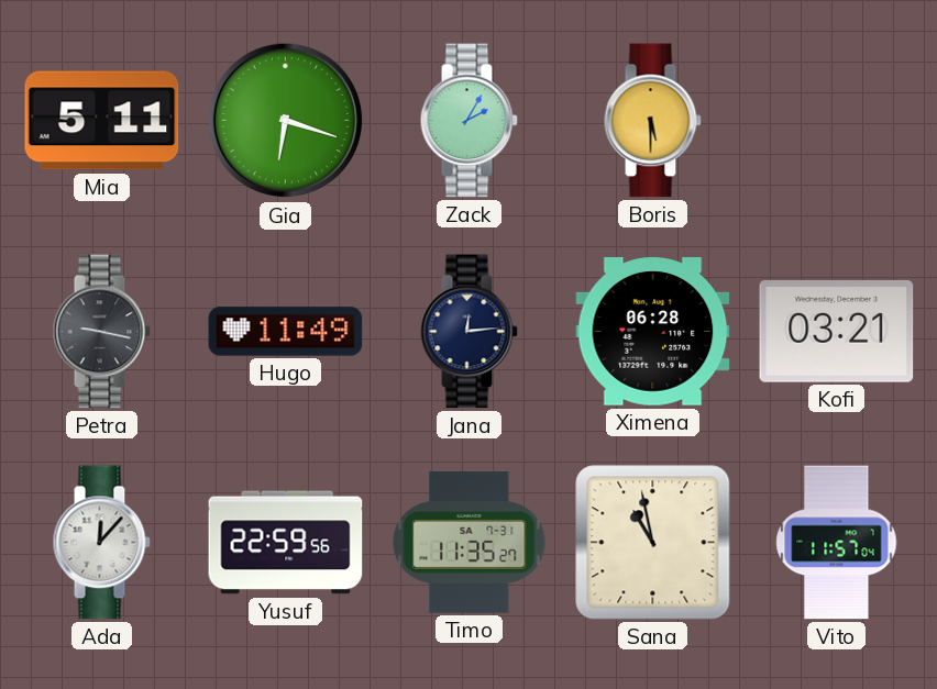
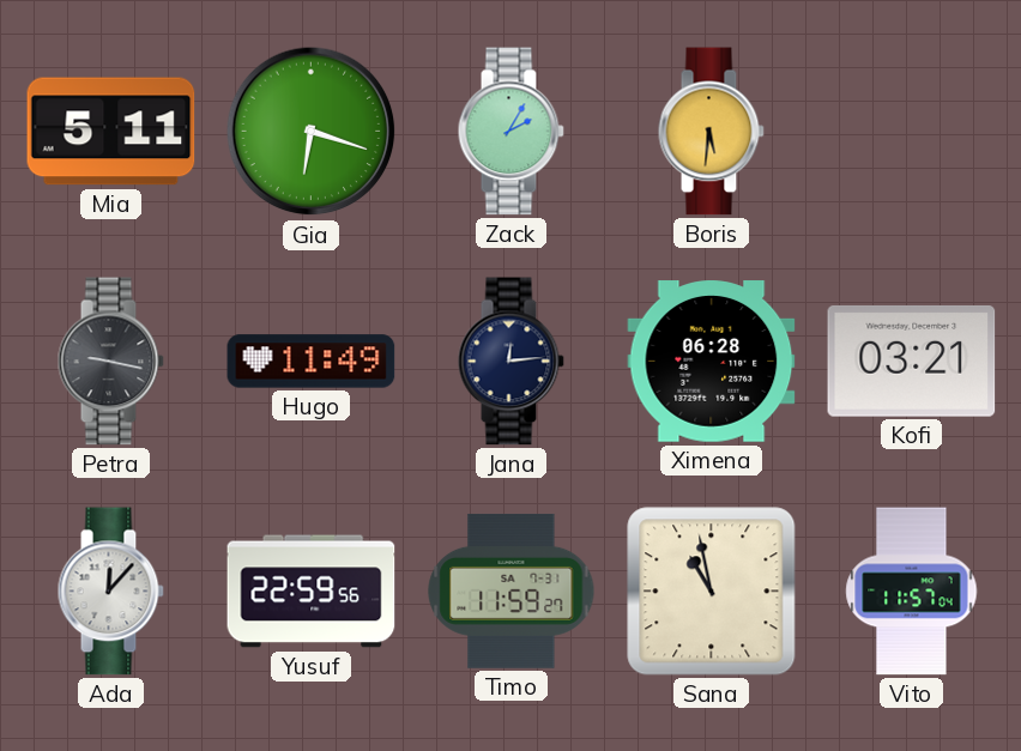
Boris: 5:30 -> 5:31
Timo: 11:35 -> 11:59
